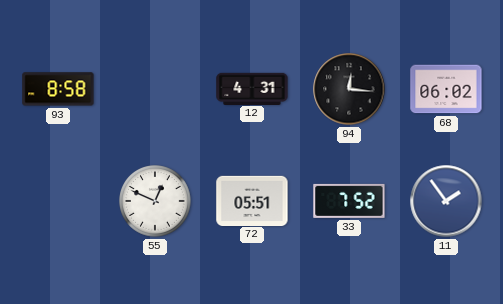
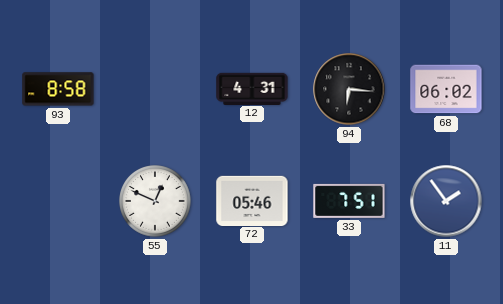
94: 12:16 -> 6:16
72: 05:51 -> 05:46
33: 7:52 -> 7:51
